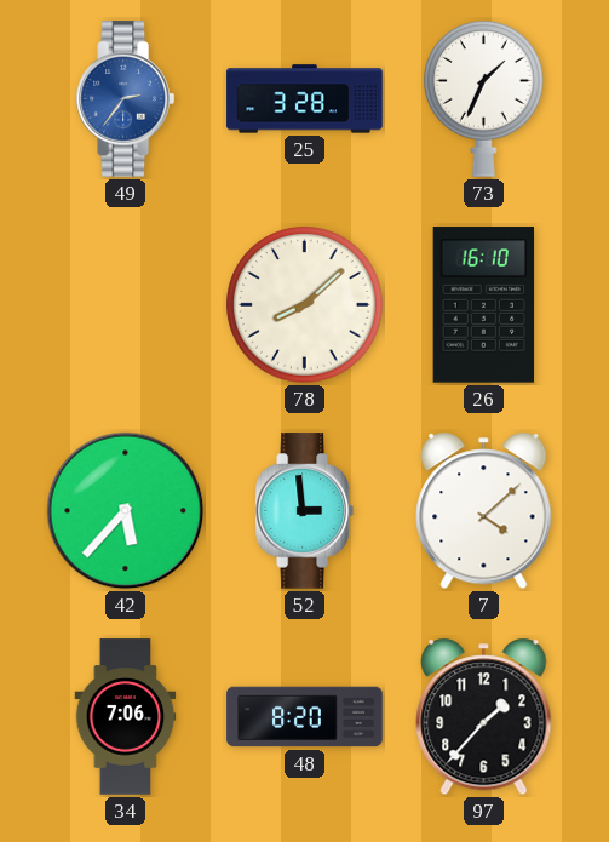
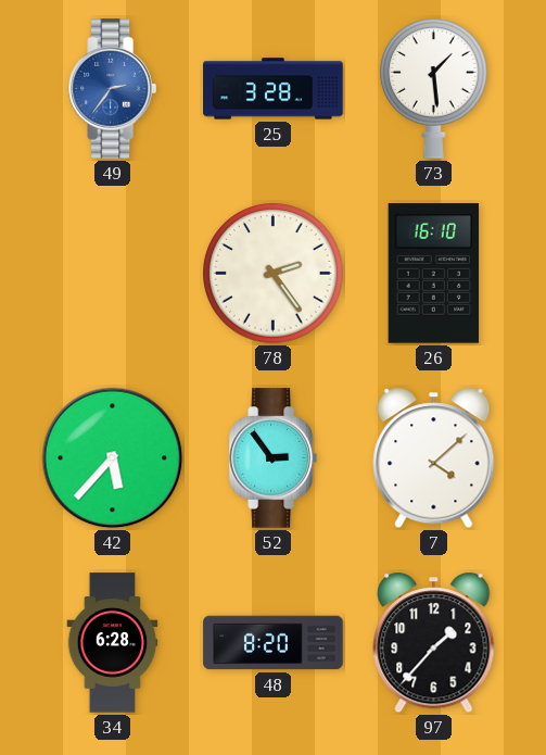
73: 1:34 -> 1:29
78: 8:08 -> 2:24
52: 2:59 -> 2:54
34: 7:06 -> 6:28
